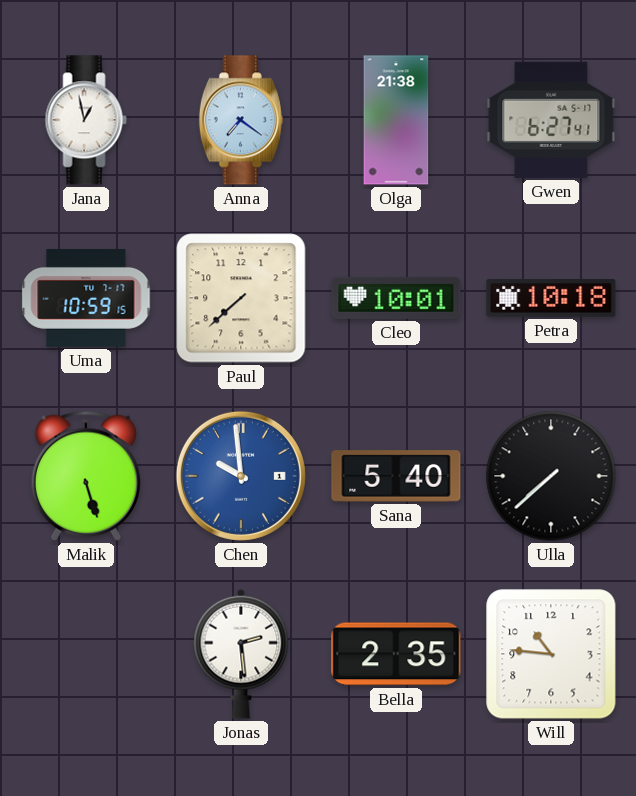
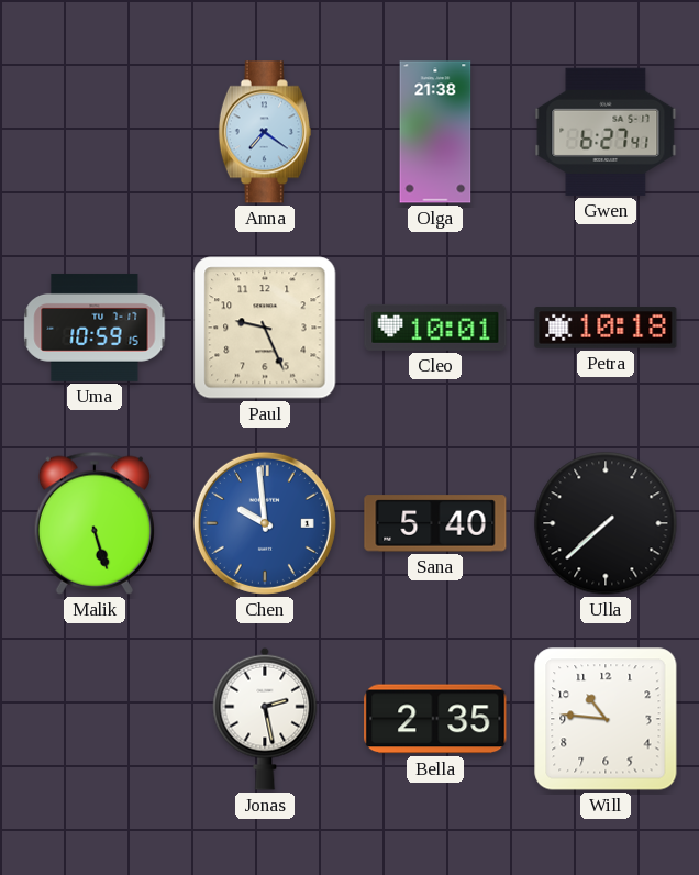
Jana: 12:58 -> none
Paul: 7:38 -> 9:26
Jonas: 2:29 -> 2:28
